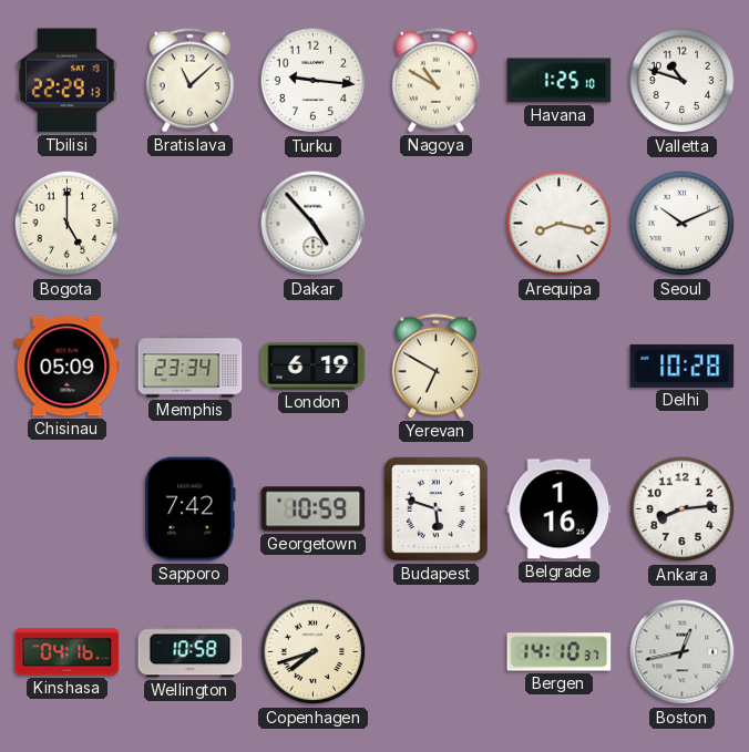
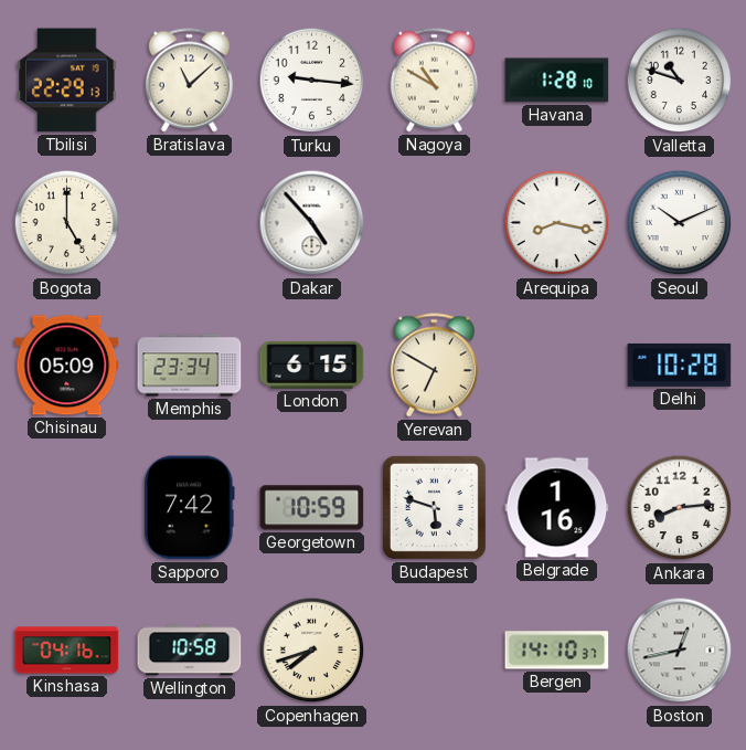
Havana: 1:25 -> 1:28
London: 6:19 -> 6:15
